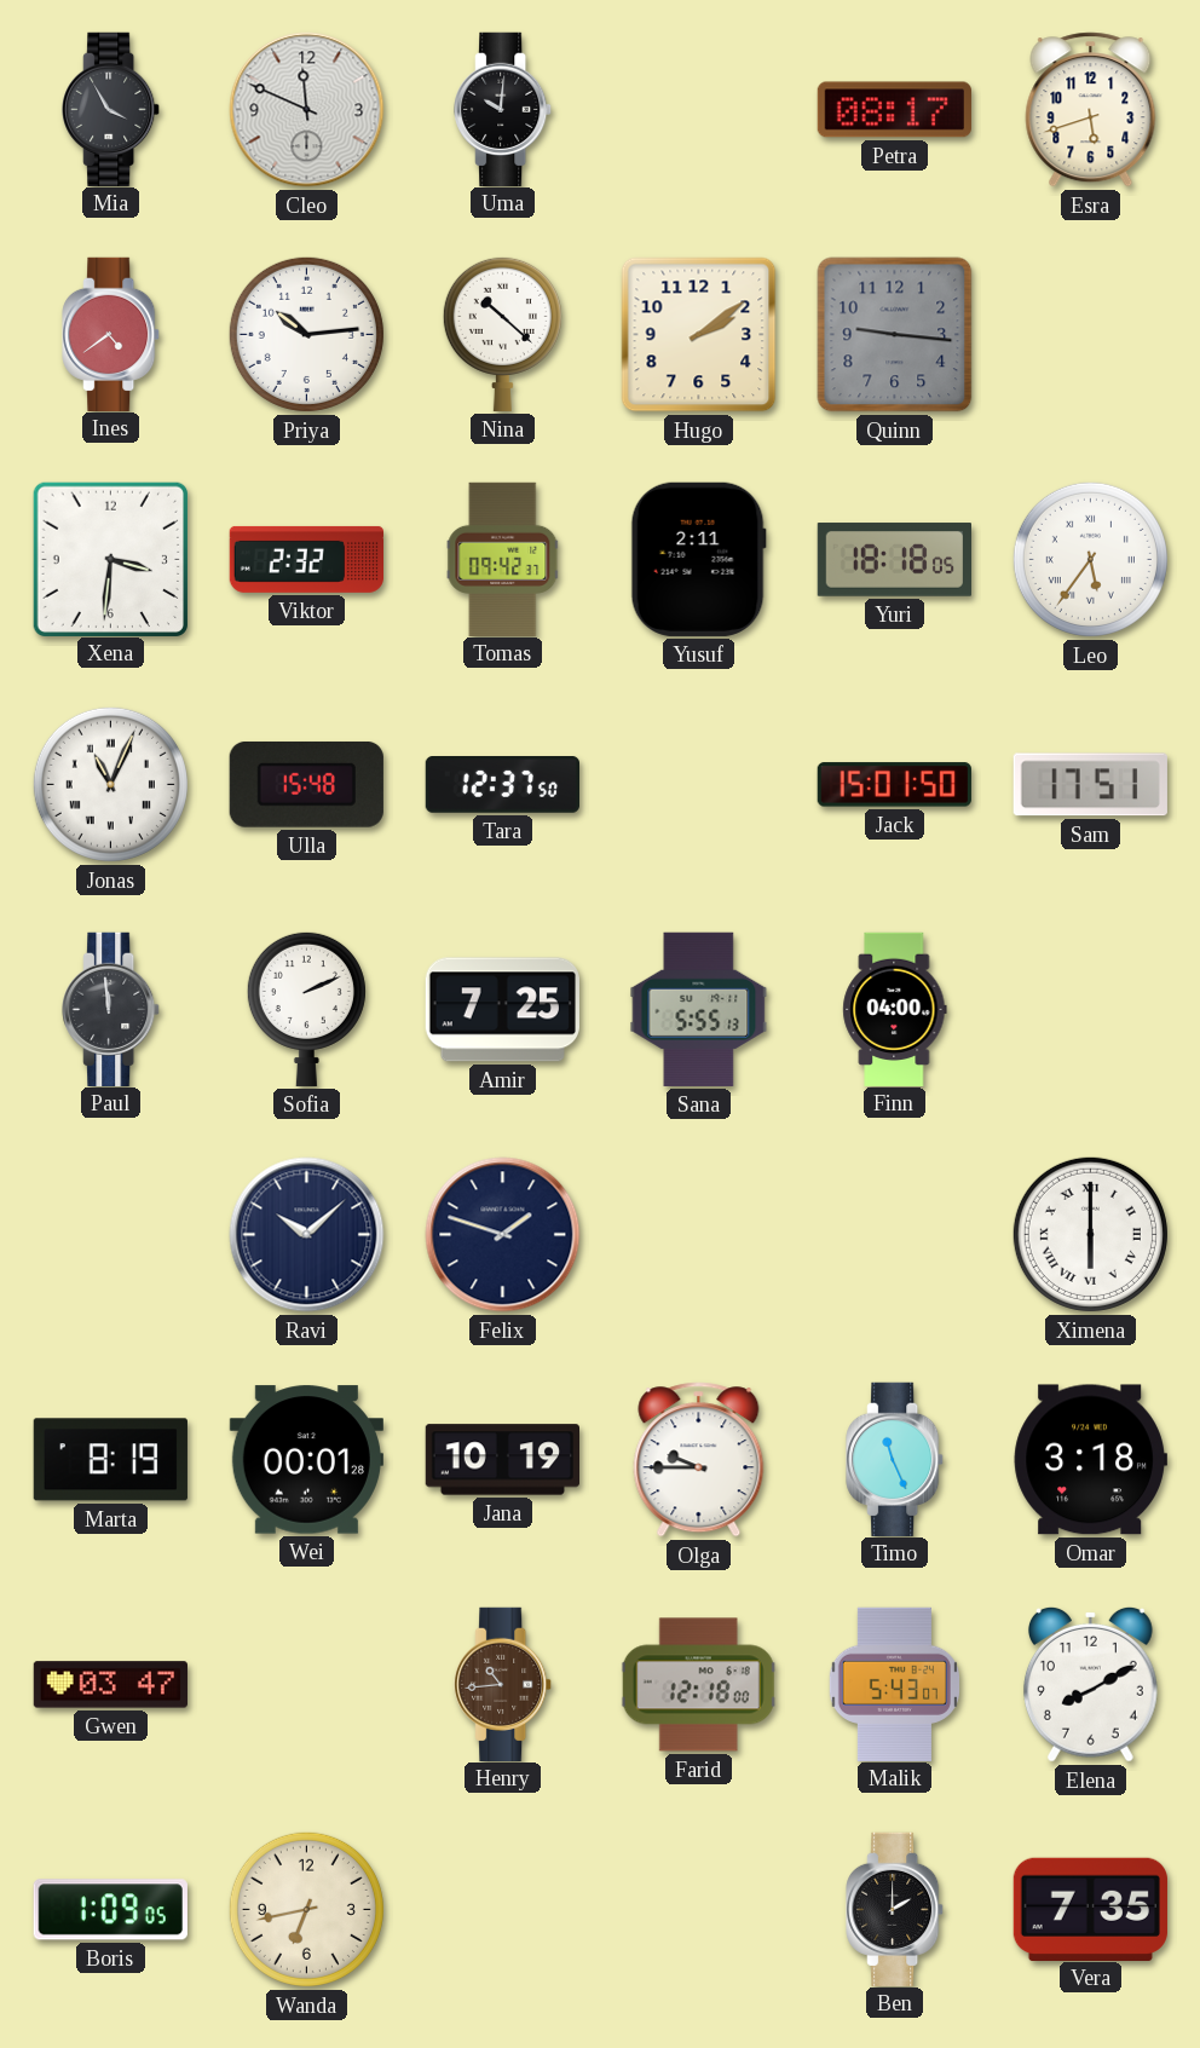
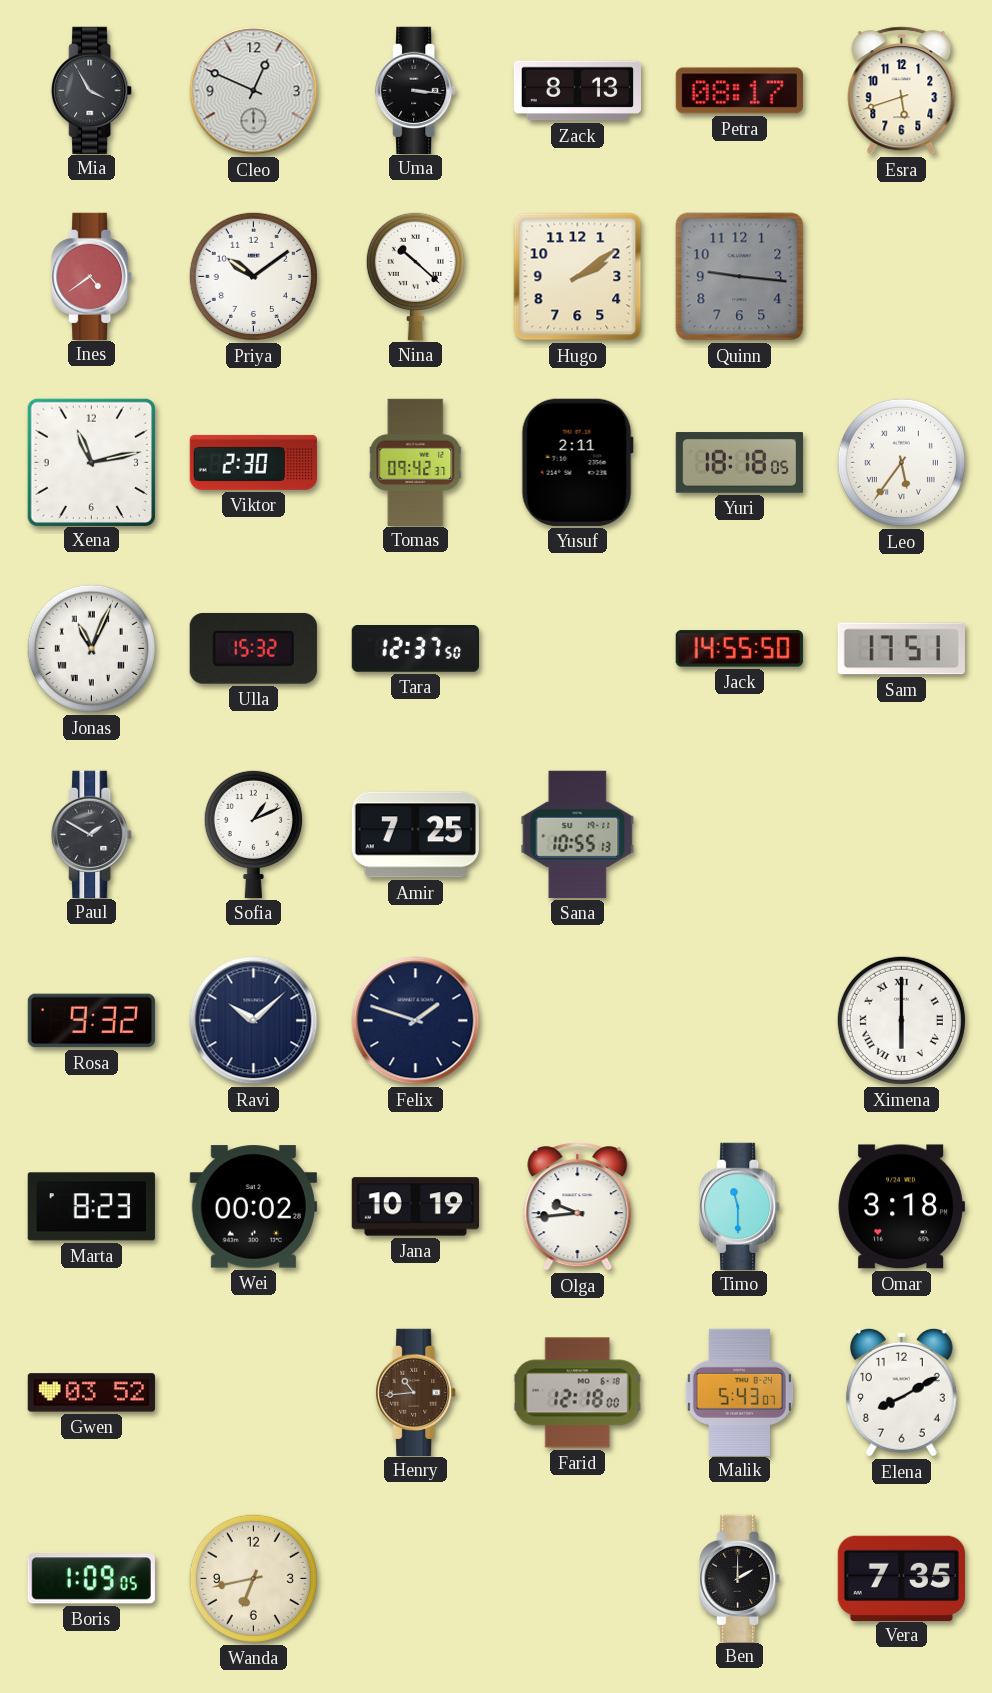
Cleo: 11:49 -> 12:49
Uma: 10:01 -> 3:16
Zack: none -> 8:13
Priya: 10:14 -> 10:09
Xena: 3:31 -> 11:13
Viktor: 2:32 -> 2:30
Ulla: 15:48 -> 15:32
Jack: 15:01 -> 14:55
Paul: 11:59 -> 1:50
Sofia: 2:11 -> 1:11
Sana: 5:55 -> 10:55
Finn: 04:00 -> none
Rosa: none -> 9:32
Marta: 8:19 -> 8:23
Wei: 00:01 -> 00:02
Olga: 9:45 -> 9:44
Timo: 11:26 -> 11:30
Gwen: 03:47 -> 03:52
